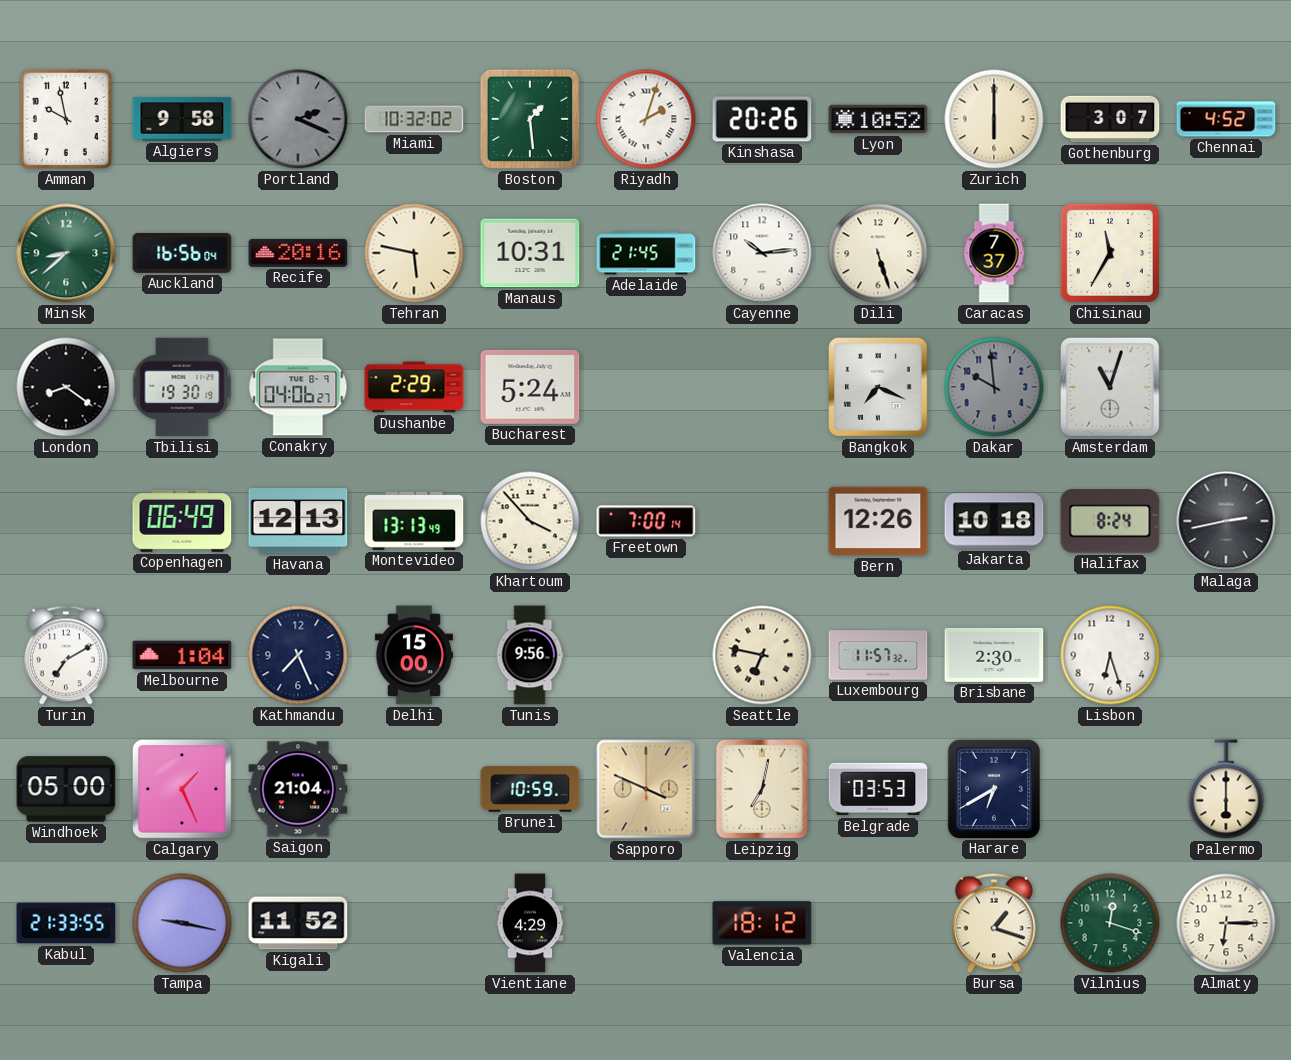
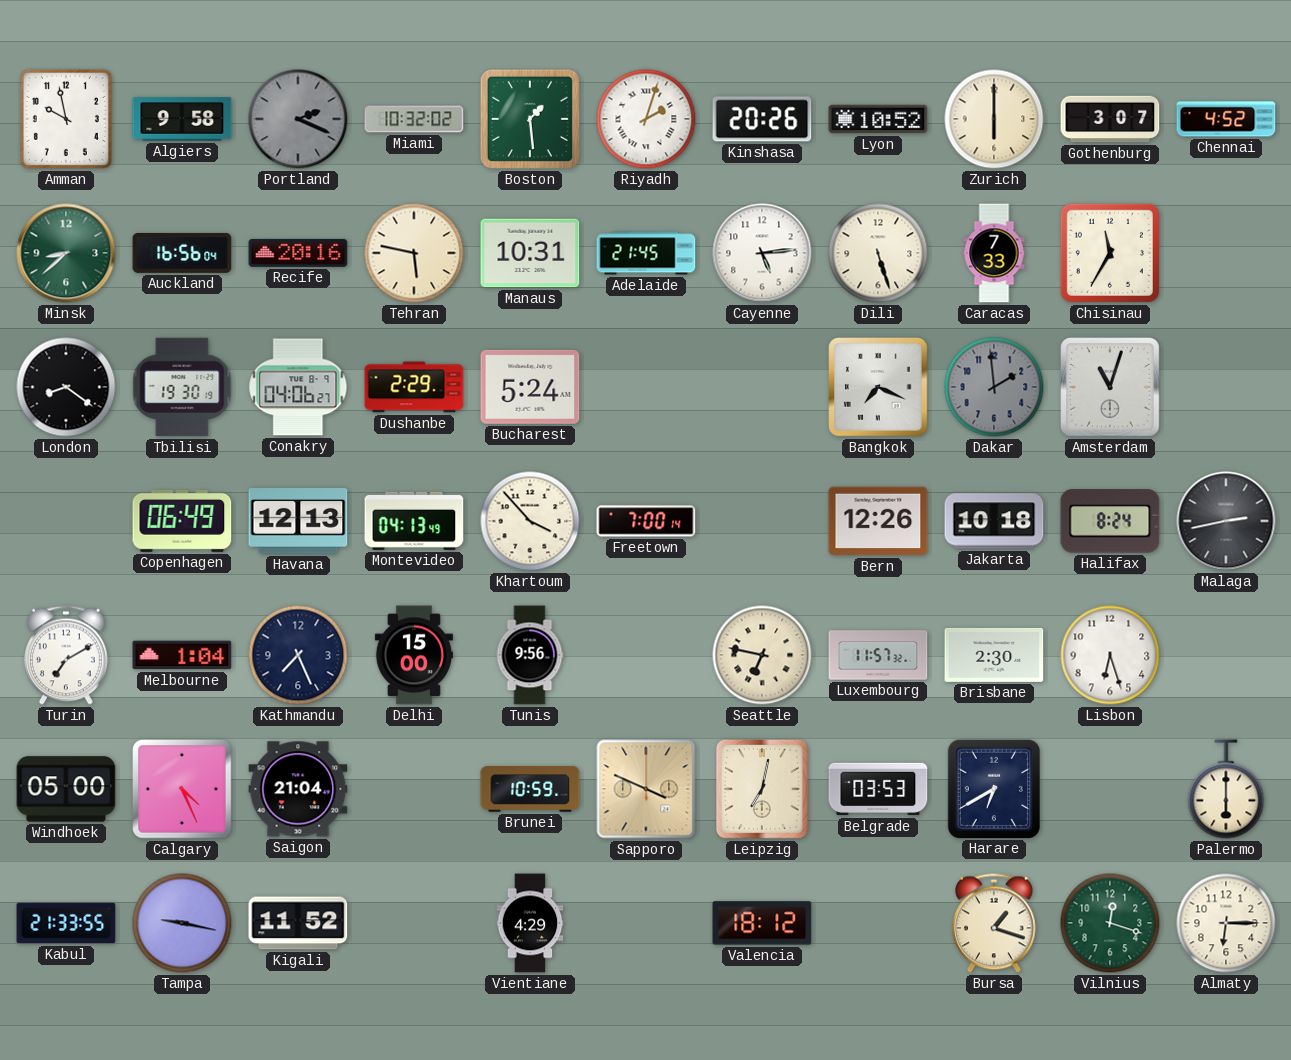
Cayenne: 10:14 -> 5:14
Caracas: 7:37 -> 7:33
Dakar: 9:59 -> 1:59
Montevideo: 13:13 -> 04:13
Calgary: 1:26 -> 4:26
